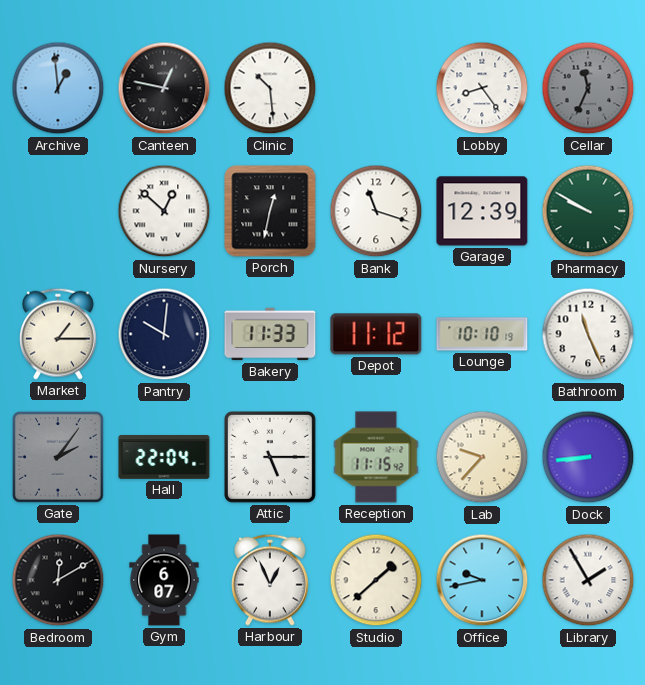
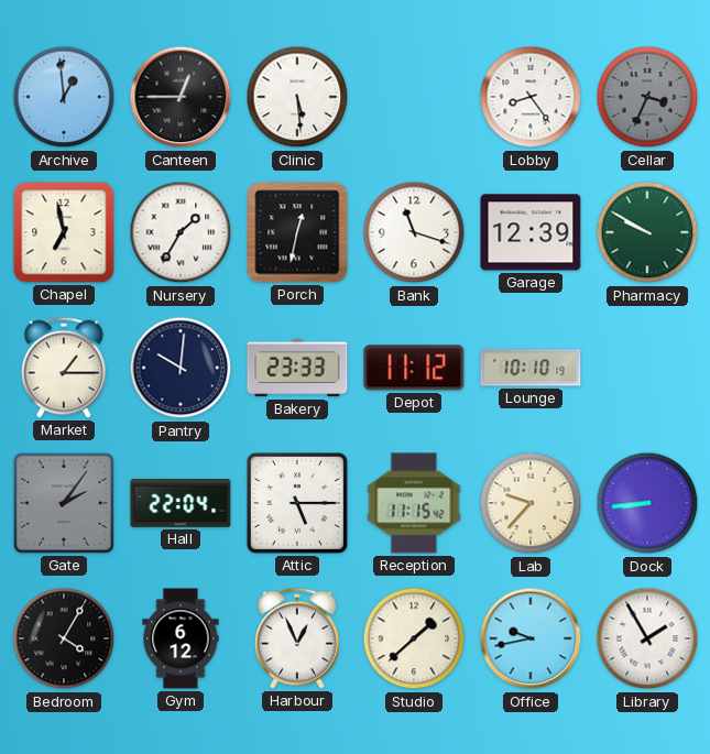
Canteen: 12:47 -> 12:45
Clinic: 10:29 -> 5:29
Cellar: 11:34 -> 3:34
Chapel: none -> 6:58
Nursery: 12:52 -> 1:35
Bakery: 11:33 -> 23:33
Bathroom: 11:26 -> none
Bedroom: 12:10 -> 4:05
Gym: 6:07 -> 6:12
